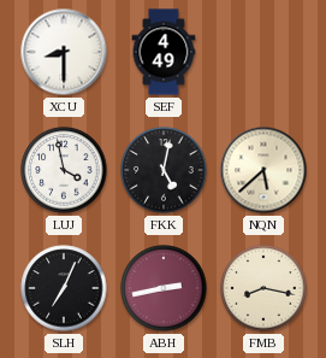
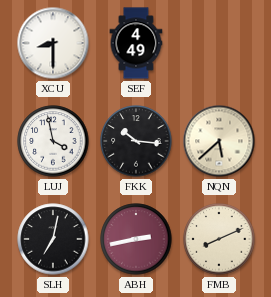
FKK: 5:02 -> 10:16
SLH: 7:04 -> 7:02
FMB: 8:17 -> 8:11
